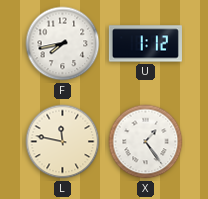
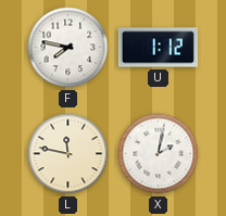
F: 7:43 -> 7:47
X: 1:24 -> 2:02
